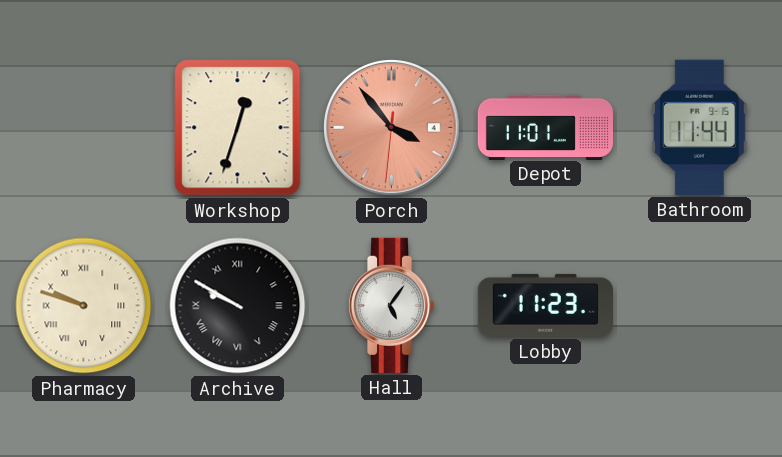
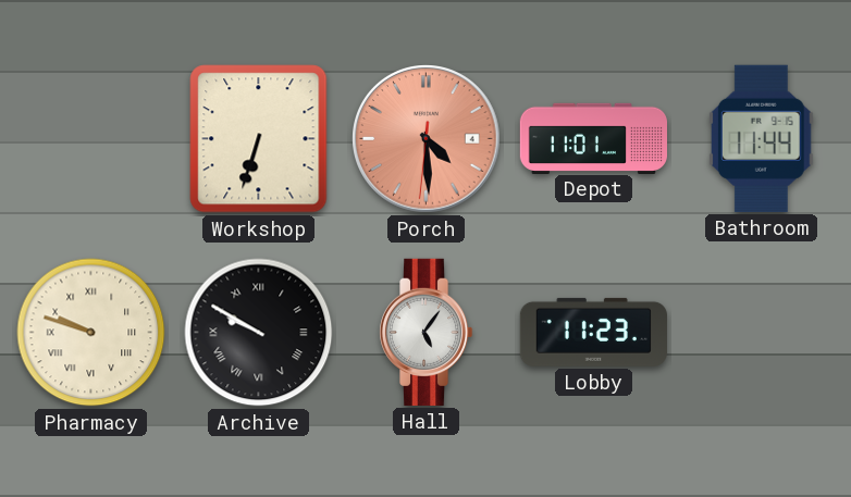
Workshop: 12:33 -> 6:33
Porch: 3:53 -> 4:29
